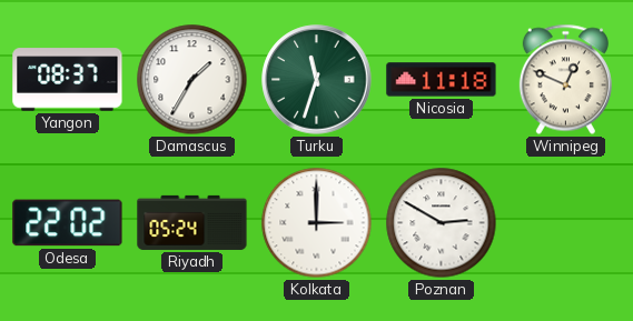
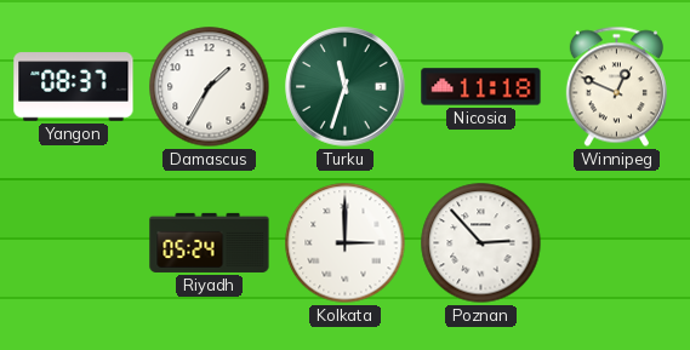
Odesa: 22:02 -> none
Poznan: 2:50 -> 2:53
